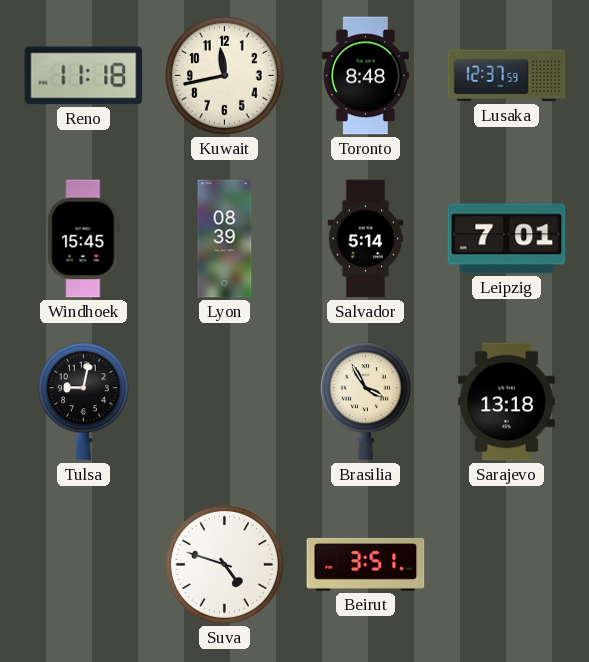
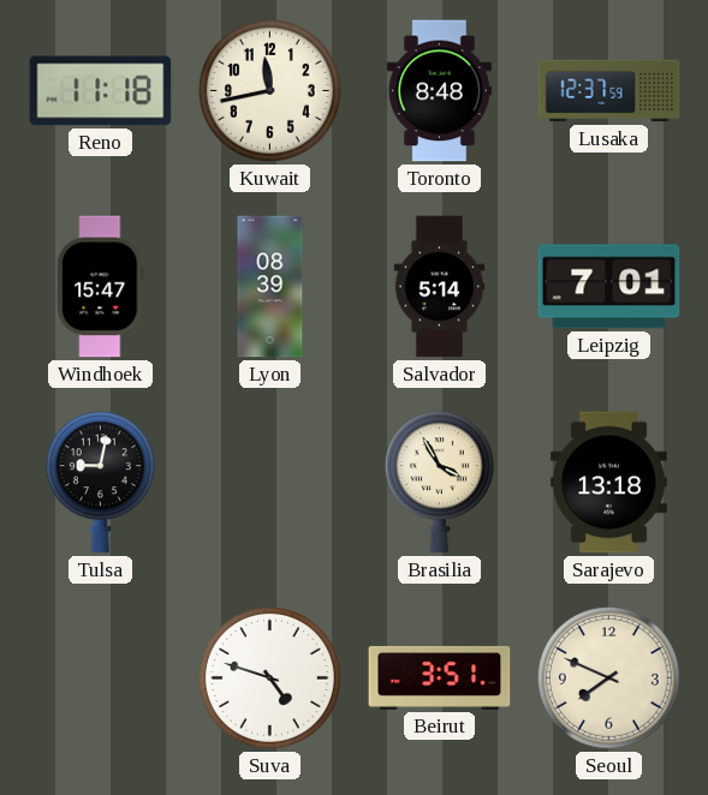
Windhoek: 15:45 -> 15:47
Seoul: none -> 7:49
